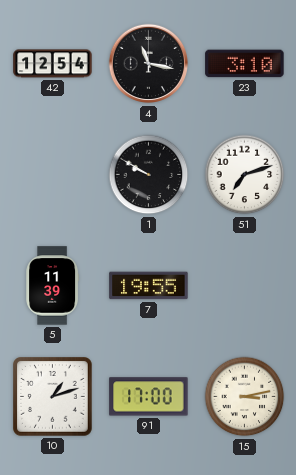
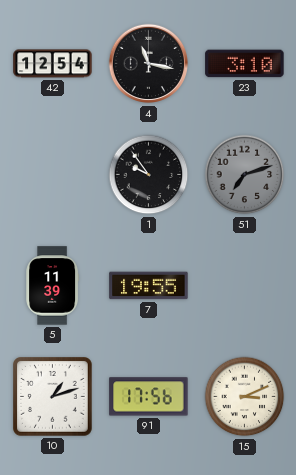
1: 9:50 -> 9:54
51 dial: white -> grey
91: 17:00 -> 17:56
15: 3:13 -> 3:11
